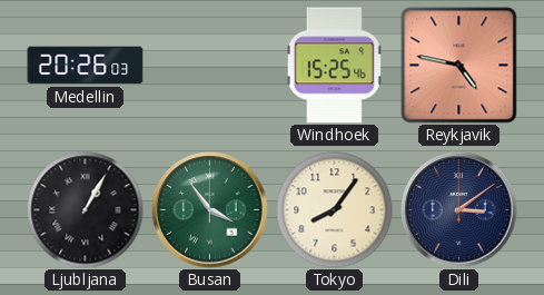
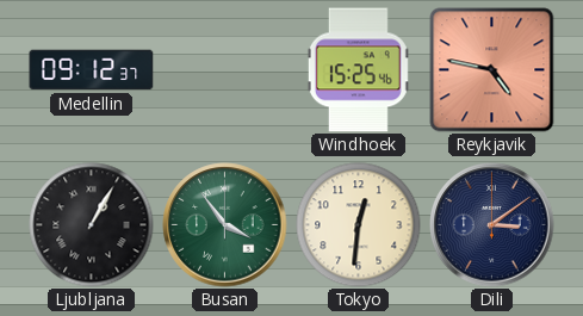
Medellin: 20:26 -> 09:12
Tokyo: 8:06 -> 12:31
